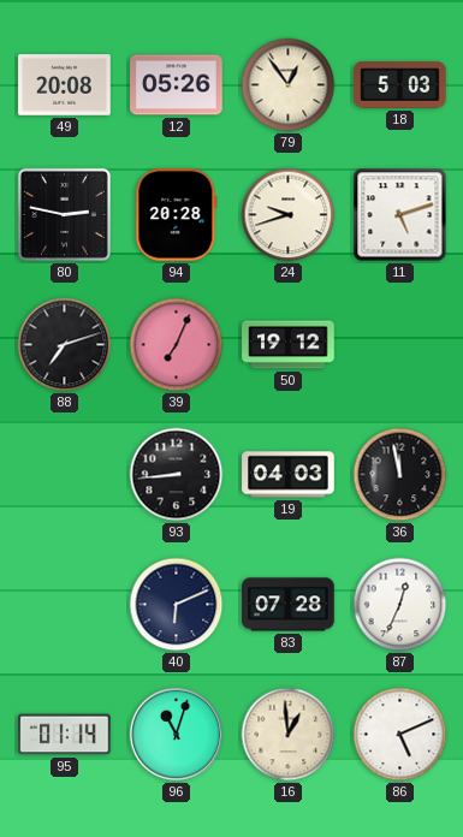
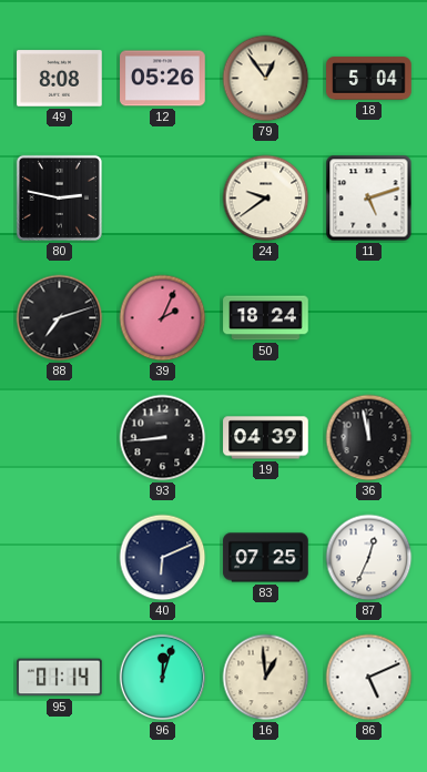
49: 20:08 -> 8:08
18: 5:03 -> 5:04
94: 20:28 -> none
24: 9:42 -> 9:39
39: 7:04 -> 2:04
50: 19:12 -> 18:24
19: 04:03 -> 04:39
83: 07:28 -> 07:25
96: 11:03 -> 12:03
